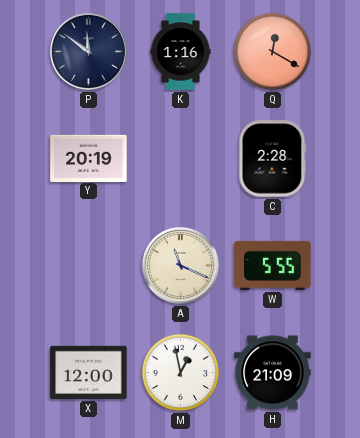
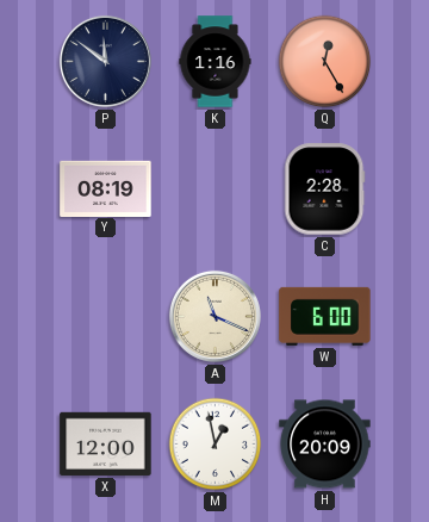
Q: 12:20 -> 12:25
Y: 20:19 -> 08:19
W: 5:55 -> 6:00
H: 21:09 -> 20:09
